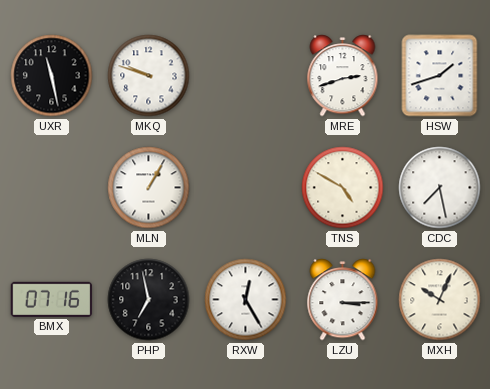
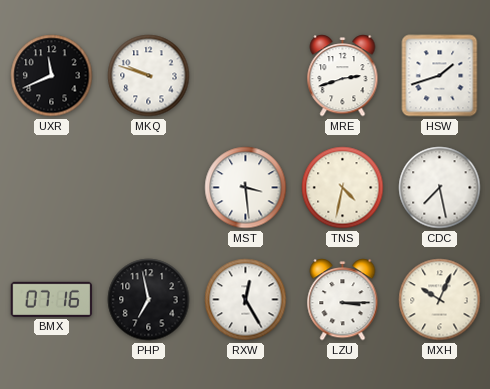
UXR: 11:28 -> 11:41
MLN: 1:05 -> none
MST: none -> 3:29
TNS: 4:50 -> 4:32
